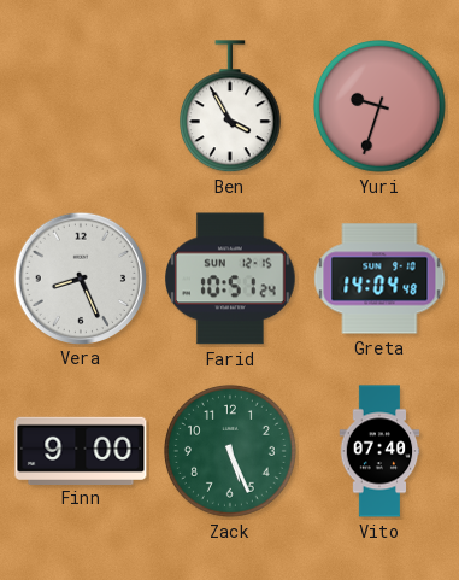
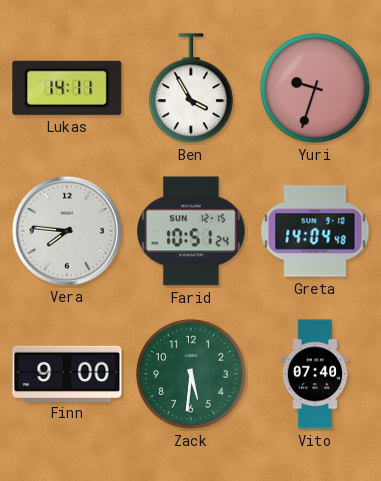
Lukas: none -> 14:11
Vera: 8:26 -> 7:46
Zack: 5:26 -> 5:31
